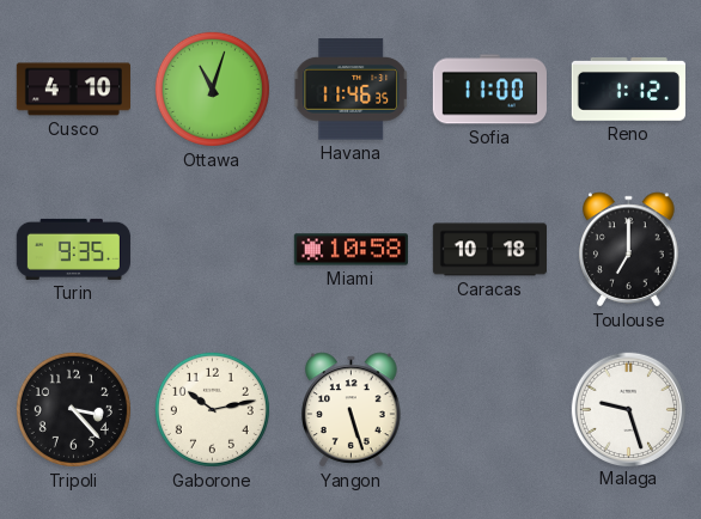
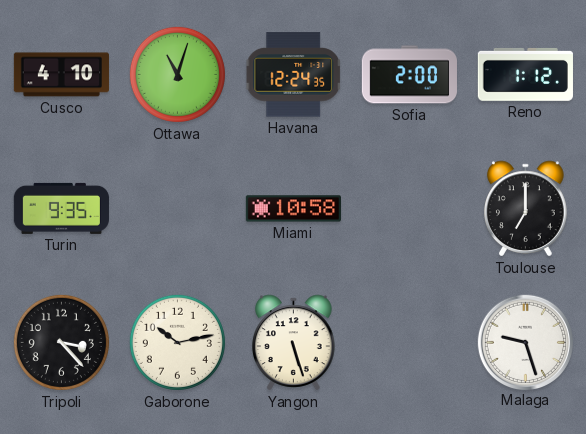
Havana: 11:46 -> 12:24
Sofia: 11:00 -> 2:00
Caracas: 10:18 -> none
